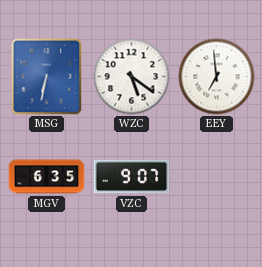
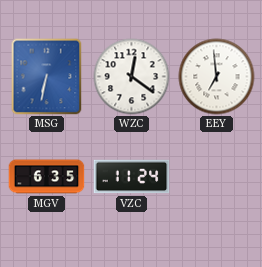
WZC: 5:21 -> 12:21
VZC: 9:07 -> 11:24
